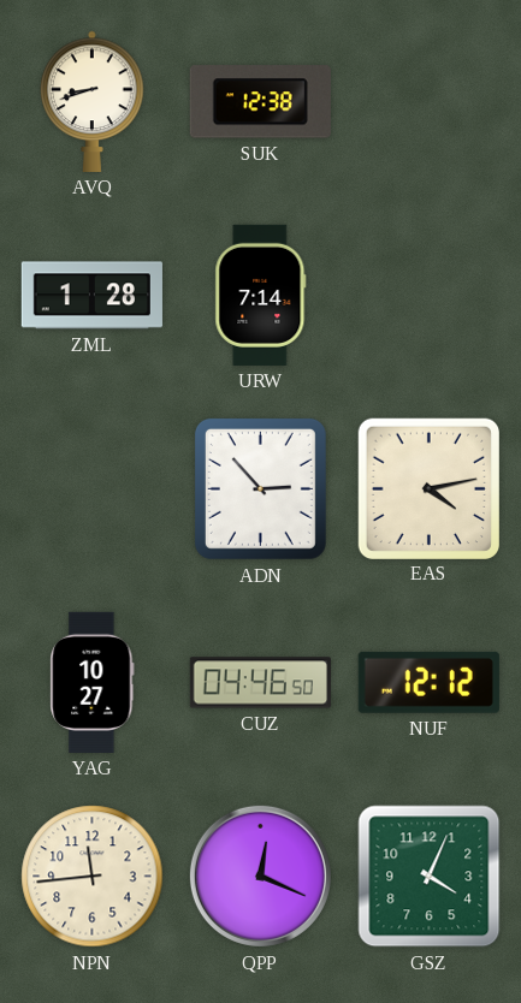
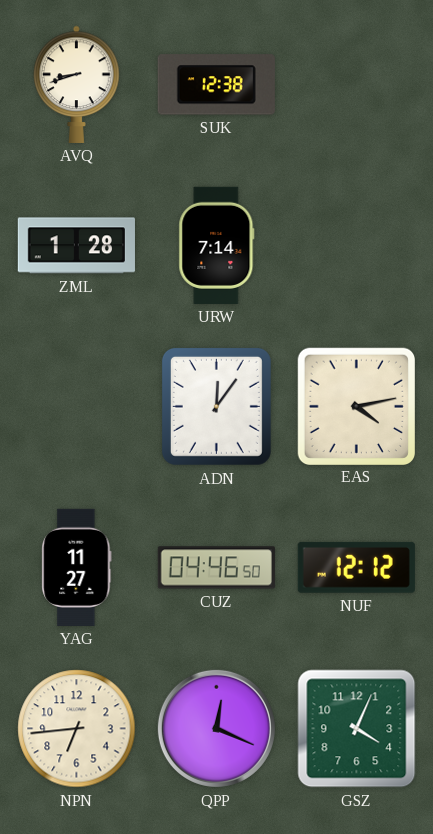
ADN: 2:53 -> 12:06
YAG: 10:27 -> 11:27
NPN: 11:44 -> 6:44
